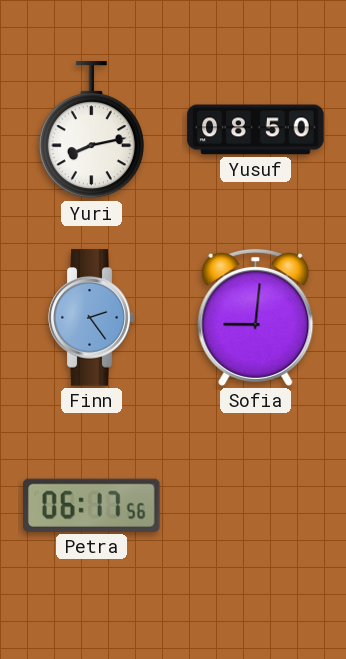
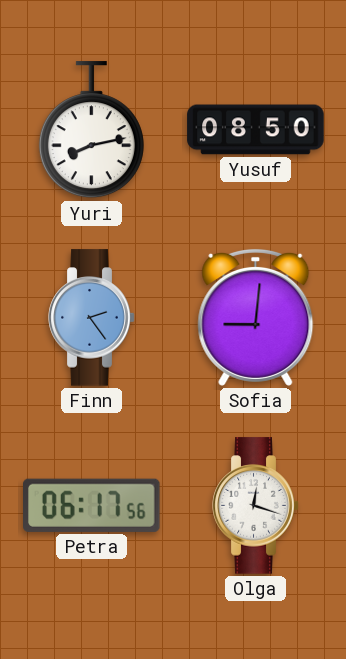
Olga: none -> 12:18
